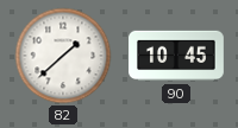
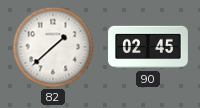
90: 10:45 -> 02:45
